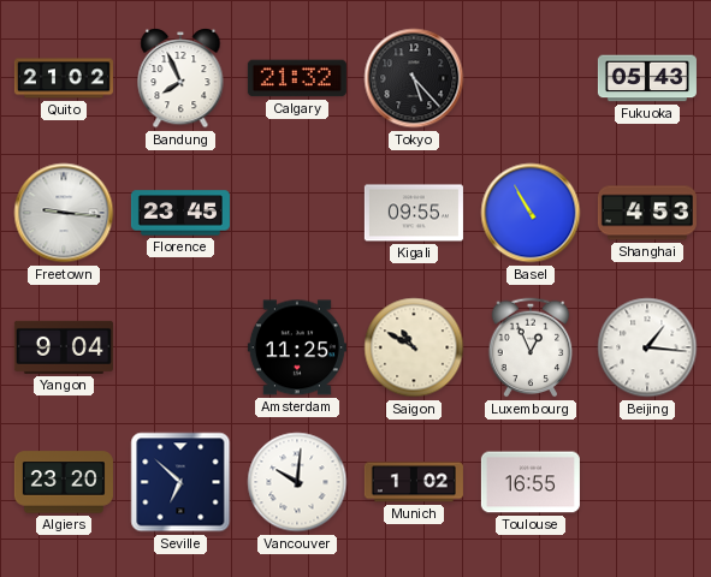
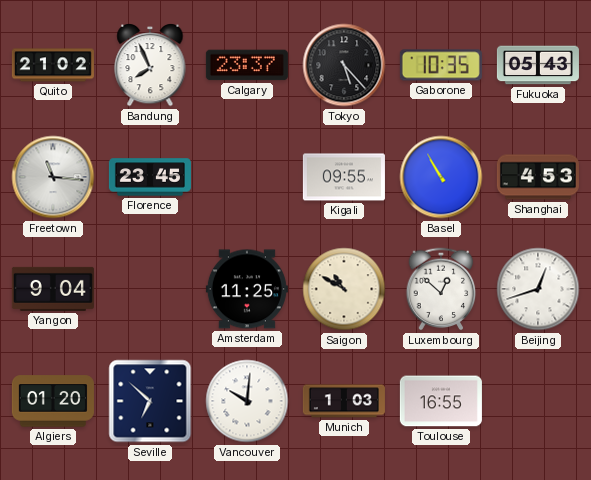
Calgary: 21:32 -> 23:37
Gaborone: none -> 10:35
Freetown: 9:16 -> 11:16
Luxembourg: 12:56 -> 12:52
Beijing: 1:16 -> 12:42
Algiers: 23:20 -> 01:20
Munich: 1:02 -> 1:03
